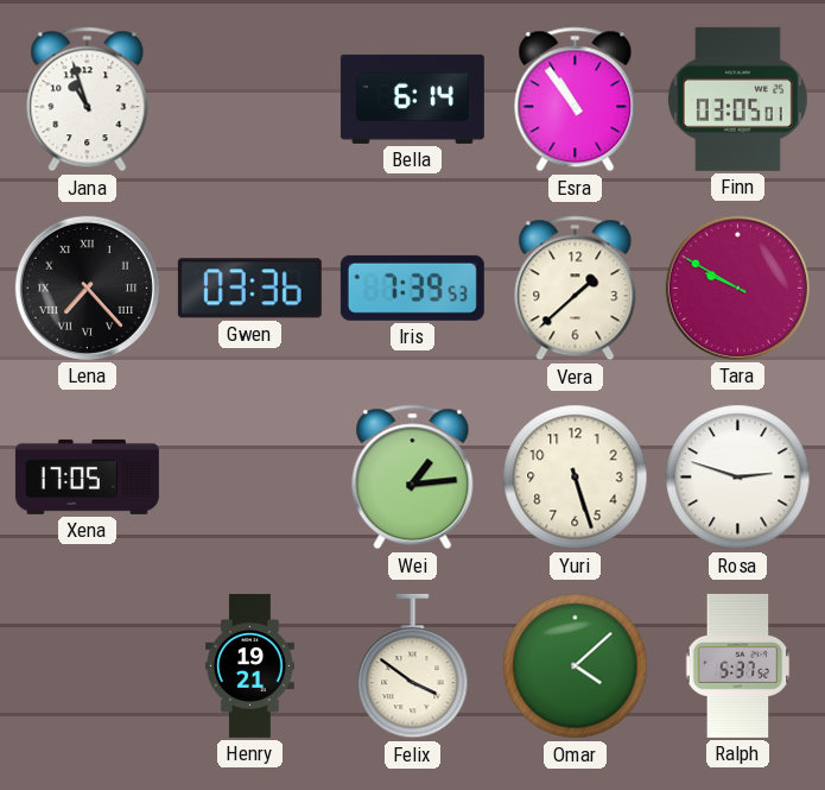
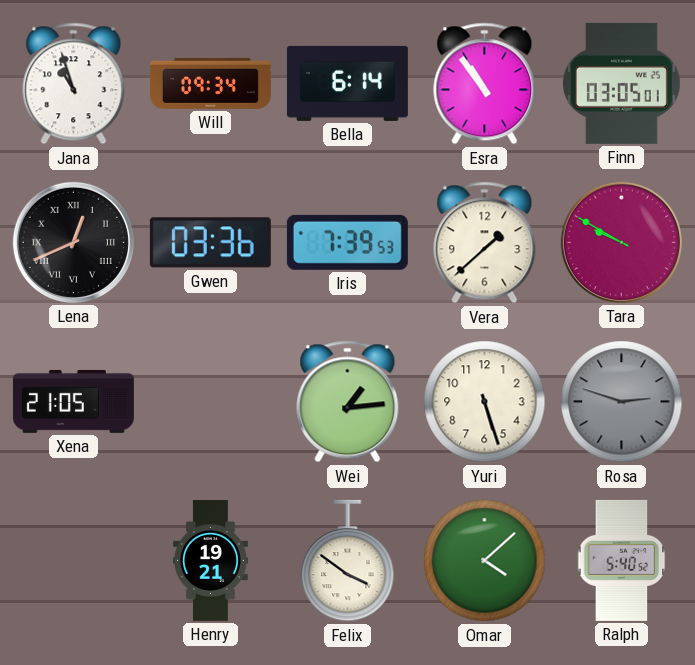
Will: none -> 09:34
Lena: 7:23 -> 12:41
Xena: 17:05 -> 21:05
Rosa dial: white -> grey
Ralph: 5:37 -> 5:40
